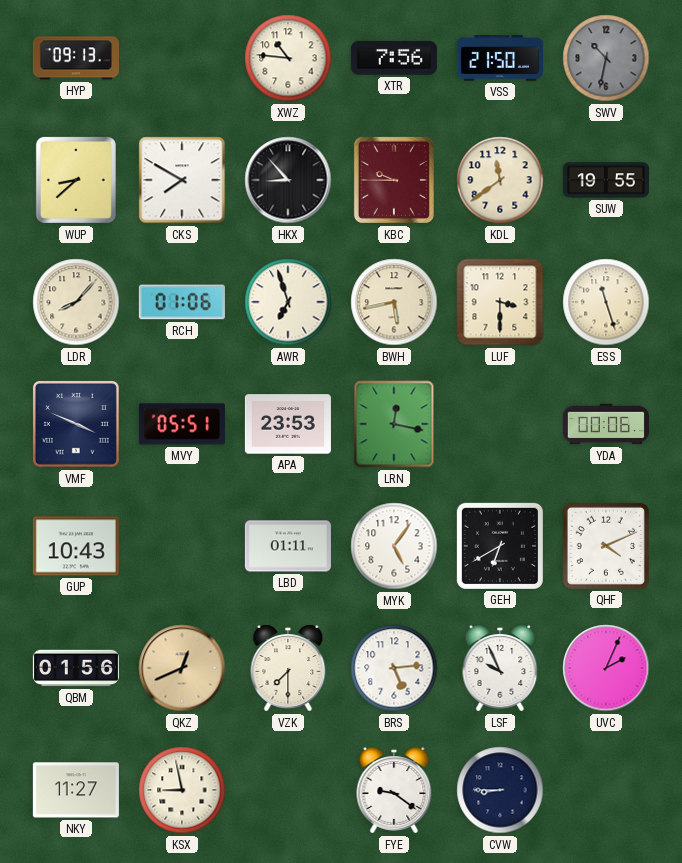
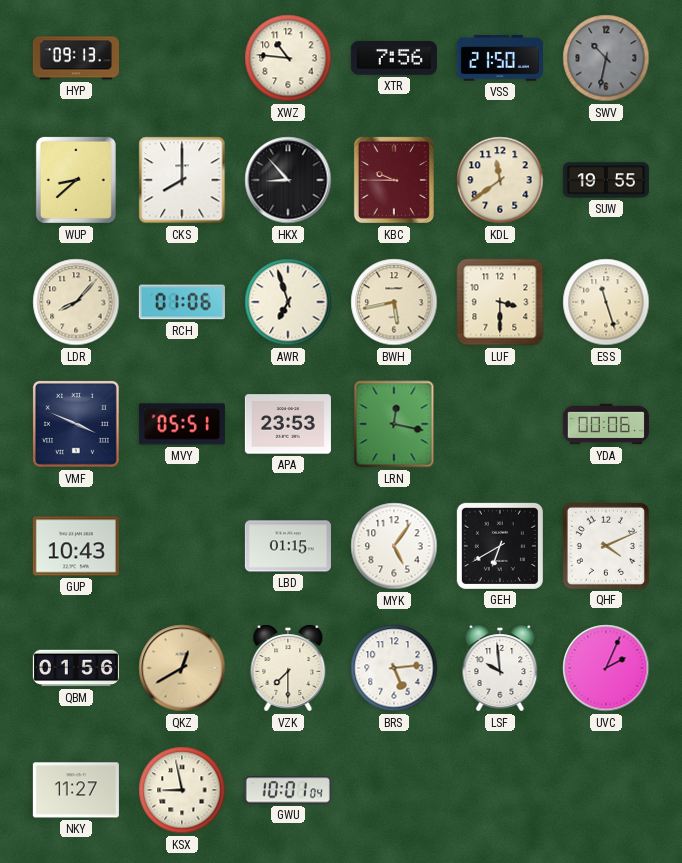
CKS: 7:50 -> 8:00
LBD: 01:11 -> 01:15
QKZ: 12:41 -> 12:40
LSF: 9:56 -> 9:59
GWU: none -> 10:01
FYE: 9:21 -> none
CVW: 8:45 -> none
